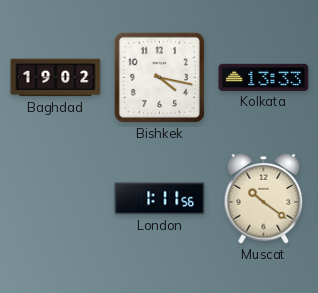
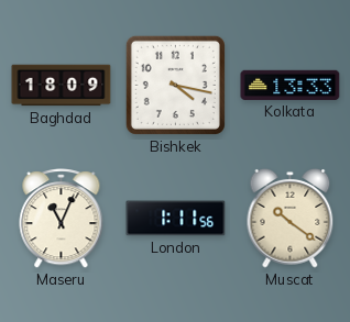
Baghdad: 19:02 -> 18:09
Maseru: none -> 11:04
